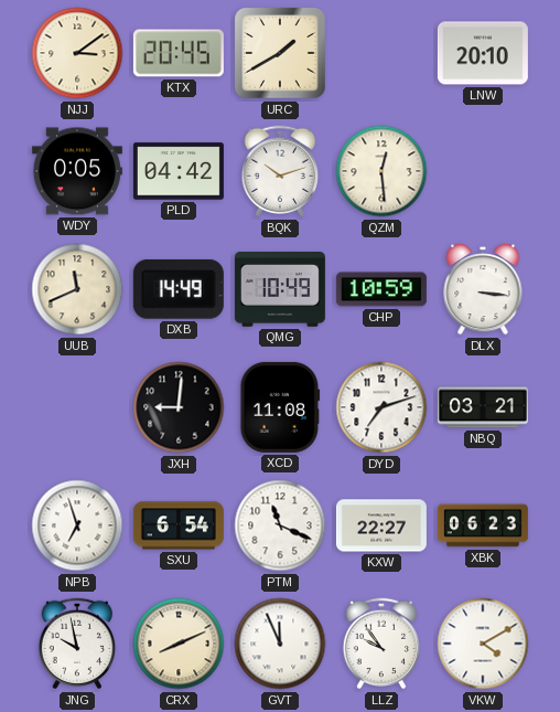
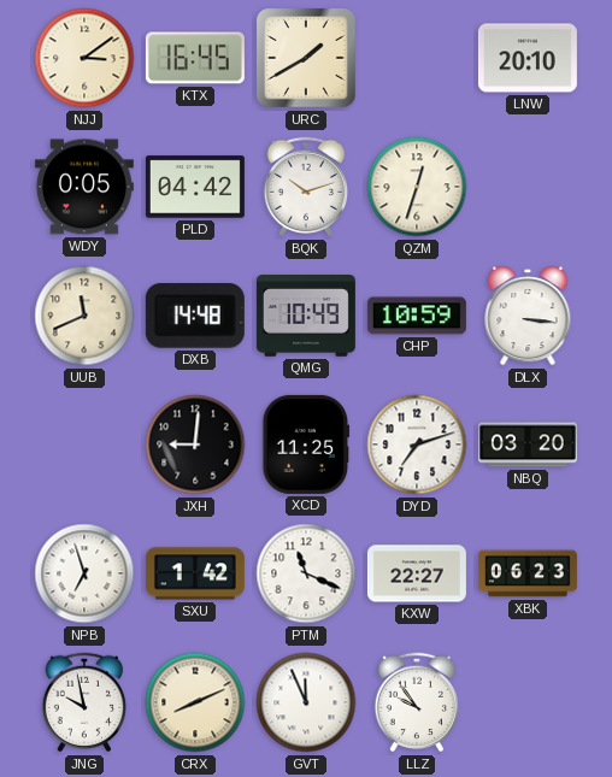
KTX: 20:45 -> 16:45
QZM: 12:29 -> 12:33
DXB: 14:49 -> 14:48
XCD: 11:08 -> 11:25
NBQ: 03:21 -> 03:20
SXU: 6:54 -> 1:42
VKW: 4:10 -> none
